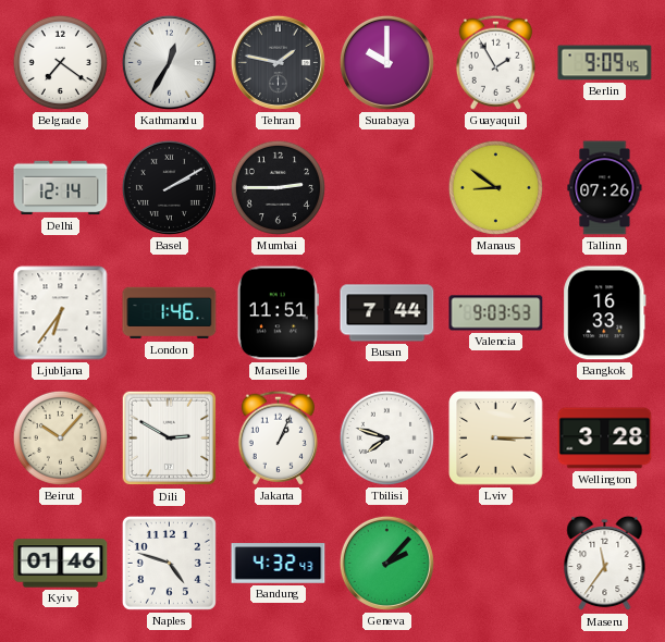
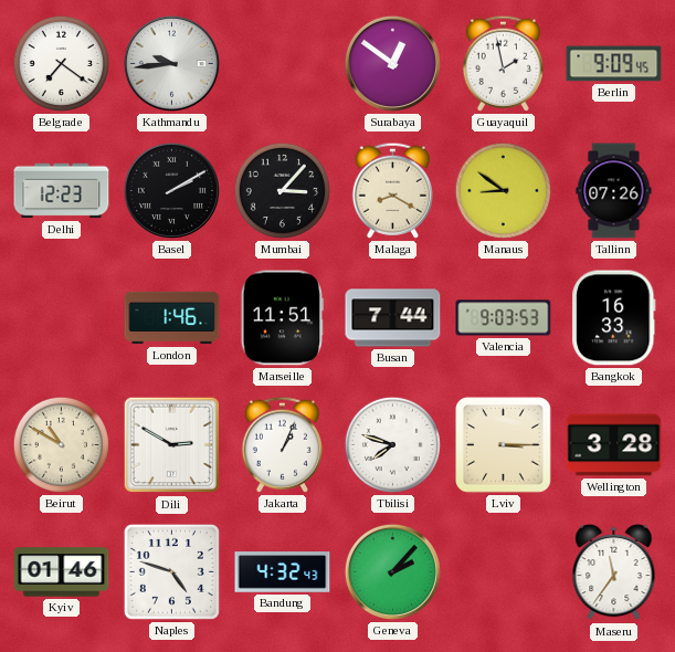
Kathmandu: 12:35 -> 9:44
Tehran: 1:47 -> none
Surabaya: 10:00 -> 12:51
Guayaquil: 1:55 -> 1:58
Delhi: 12:14 -> 12:23
Mumbai: 2:45 -> 3:07
Malaga: none -> 8:20
Ljubljana: 6:36 -> none
Beirut: 10:07 -> 10:50
